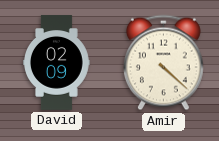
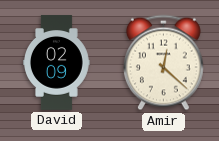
Amir: 4:22 -> 12:22
